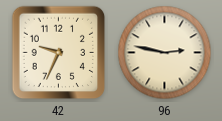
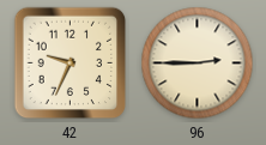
96: 2:47 -> 2:45
